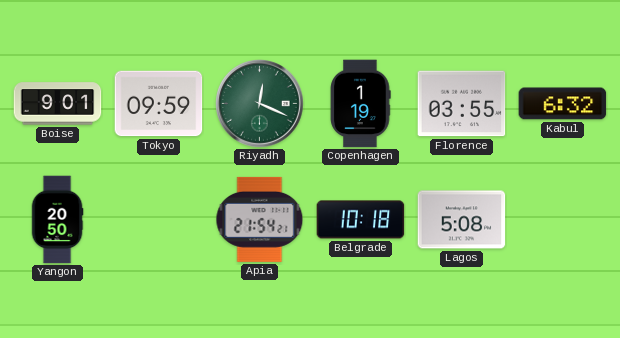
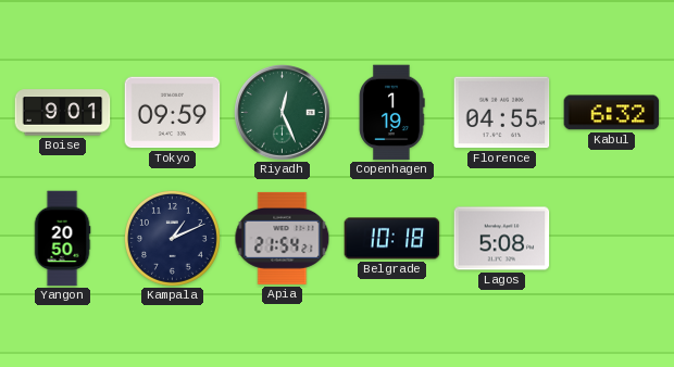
Riyadh: 12:19 -> 12:26
Florence: 03:55 -> 04:55
Kampala: none -> 1:11
